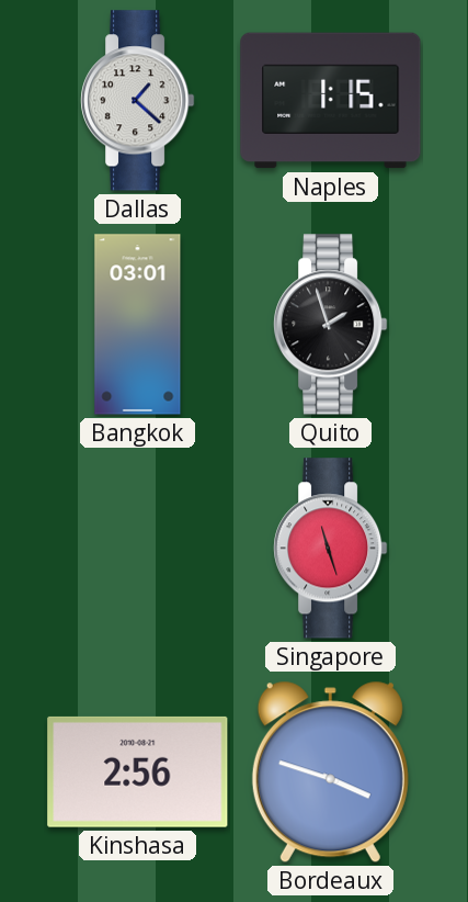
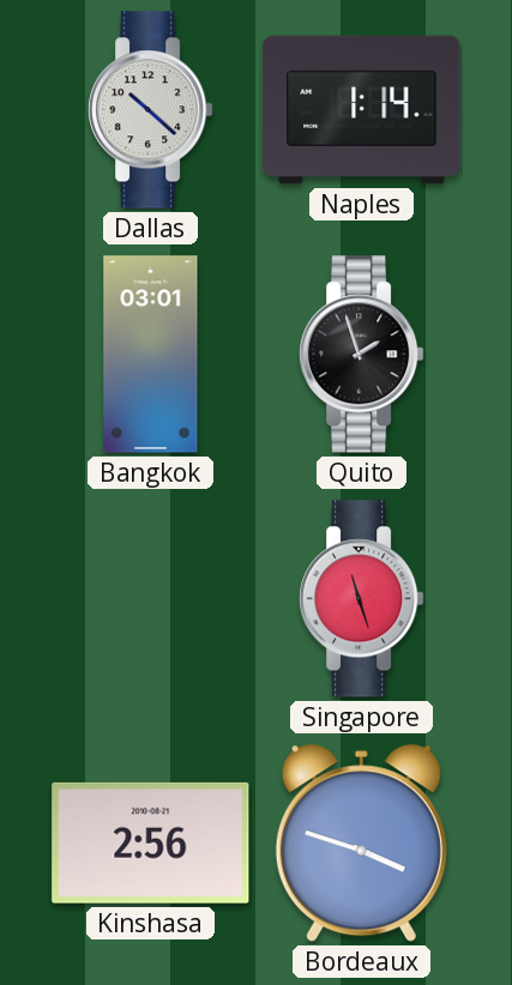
Dallas: 1:22 -> 10:22
Naples: 1:15 -> 1:14
